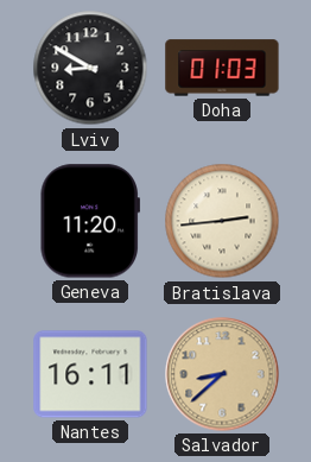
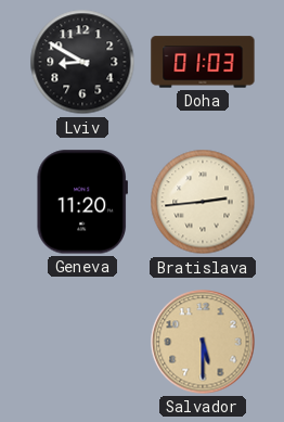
Nantes: 16:11 -> none
Salvador: 8:38 -> 5:30
